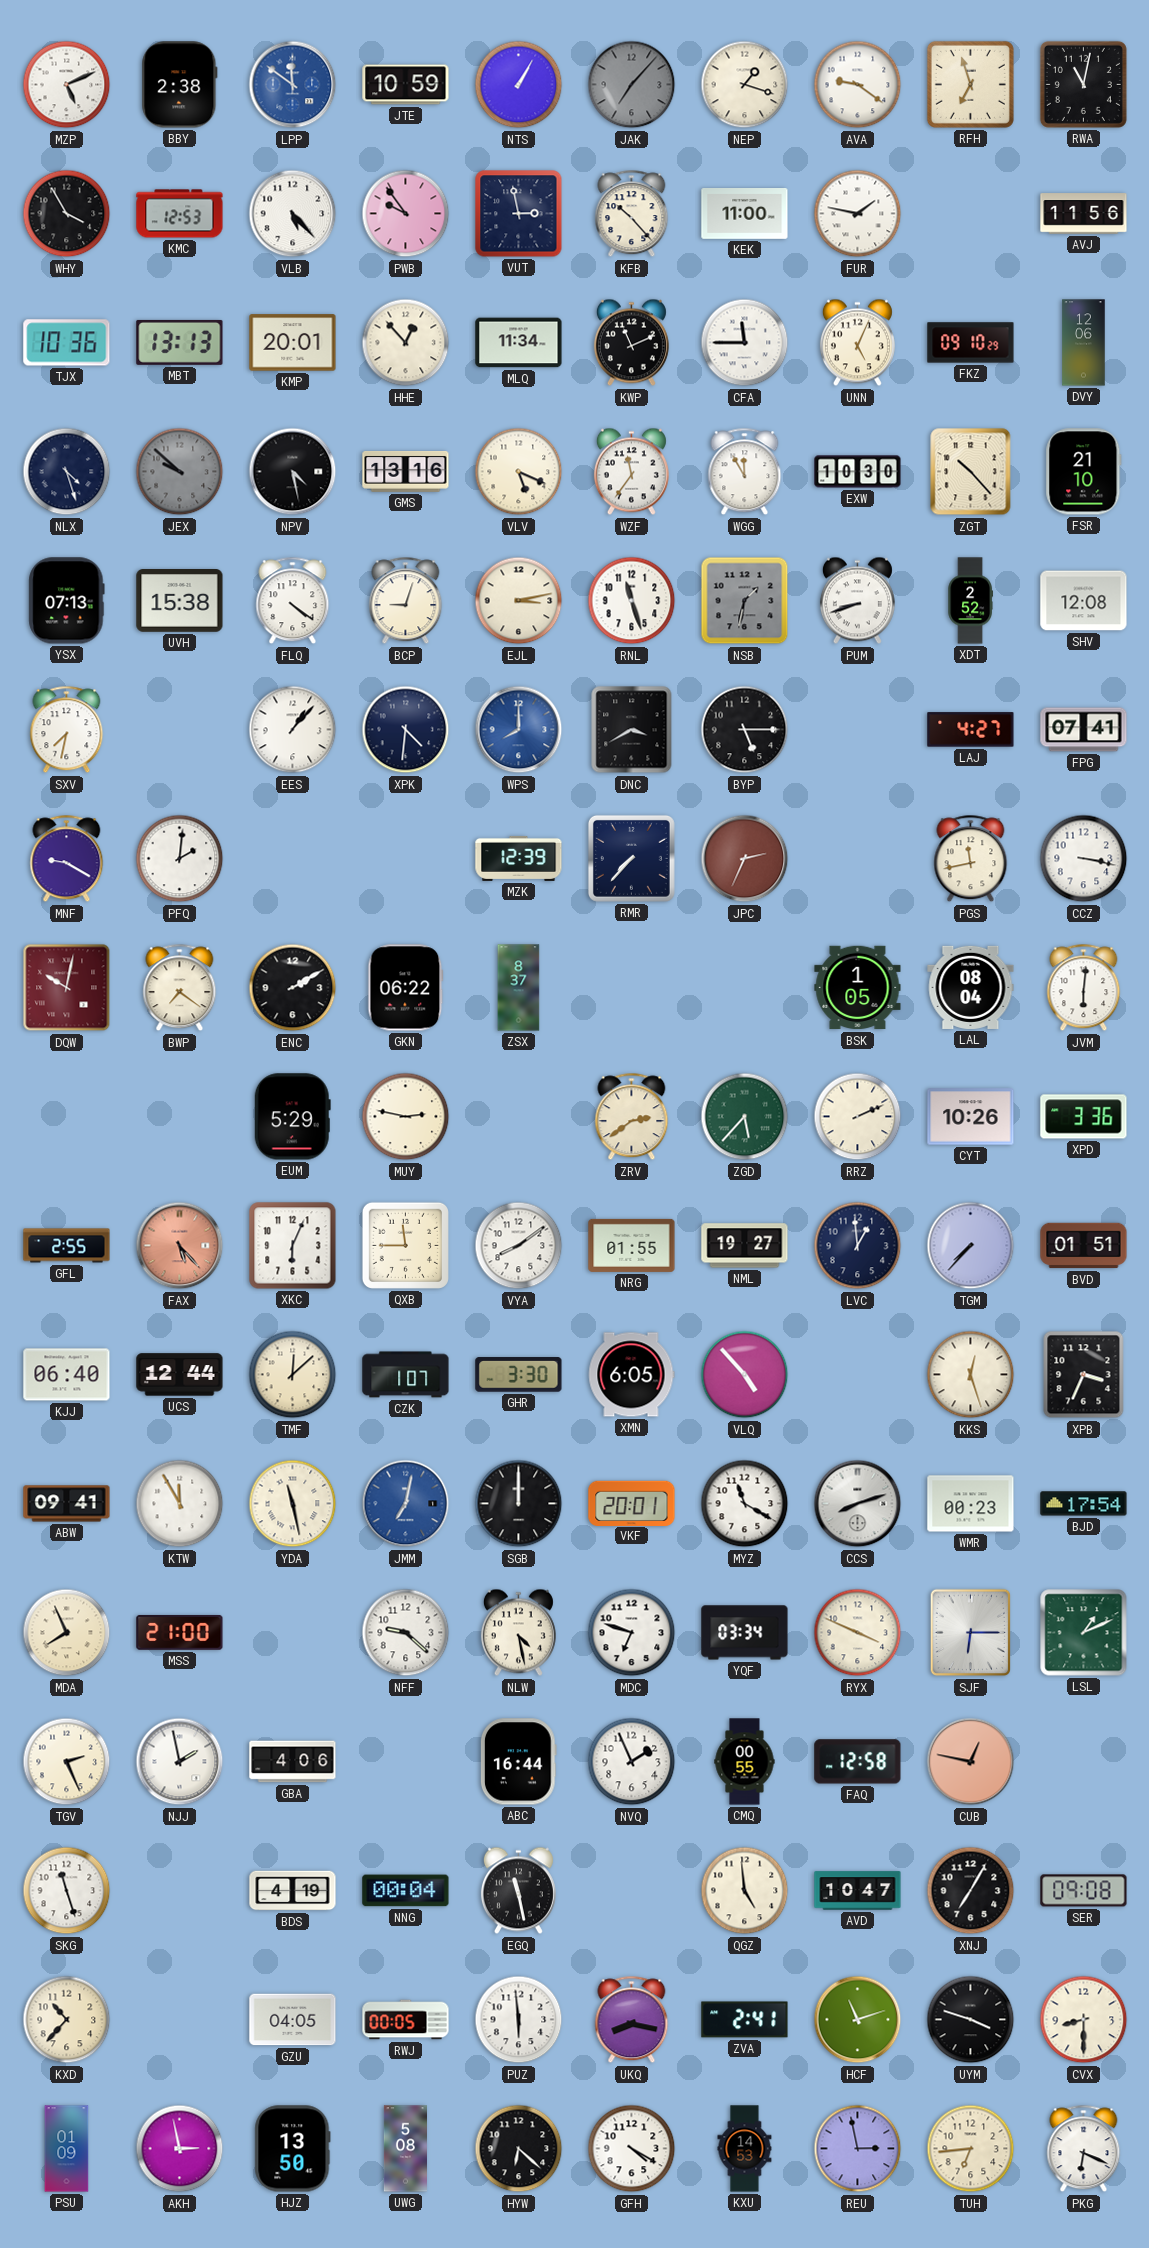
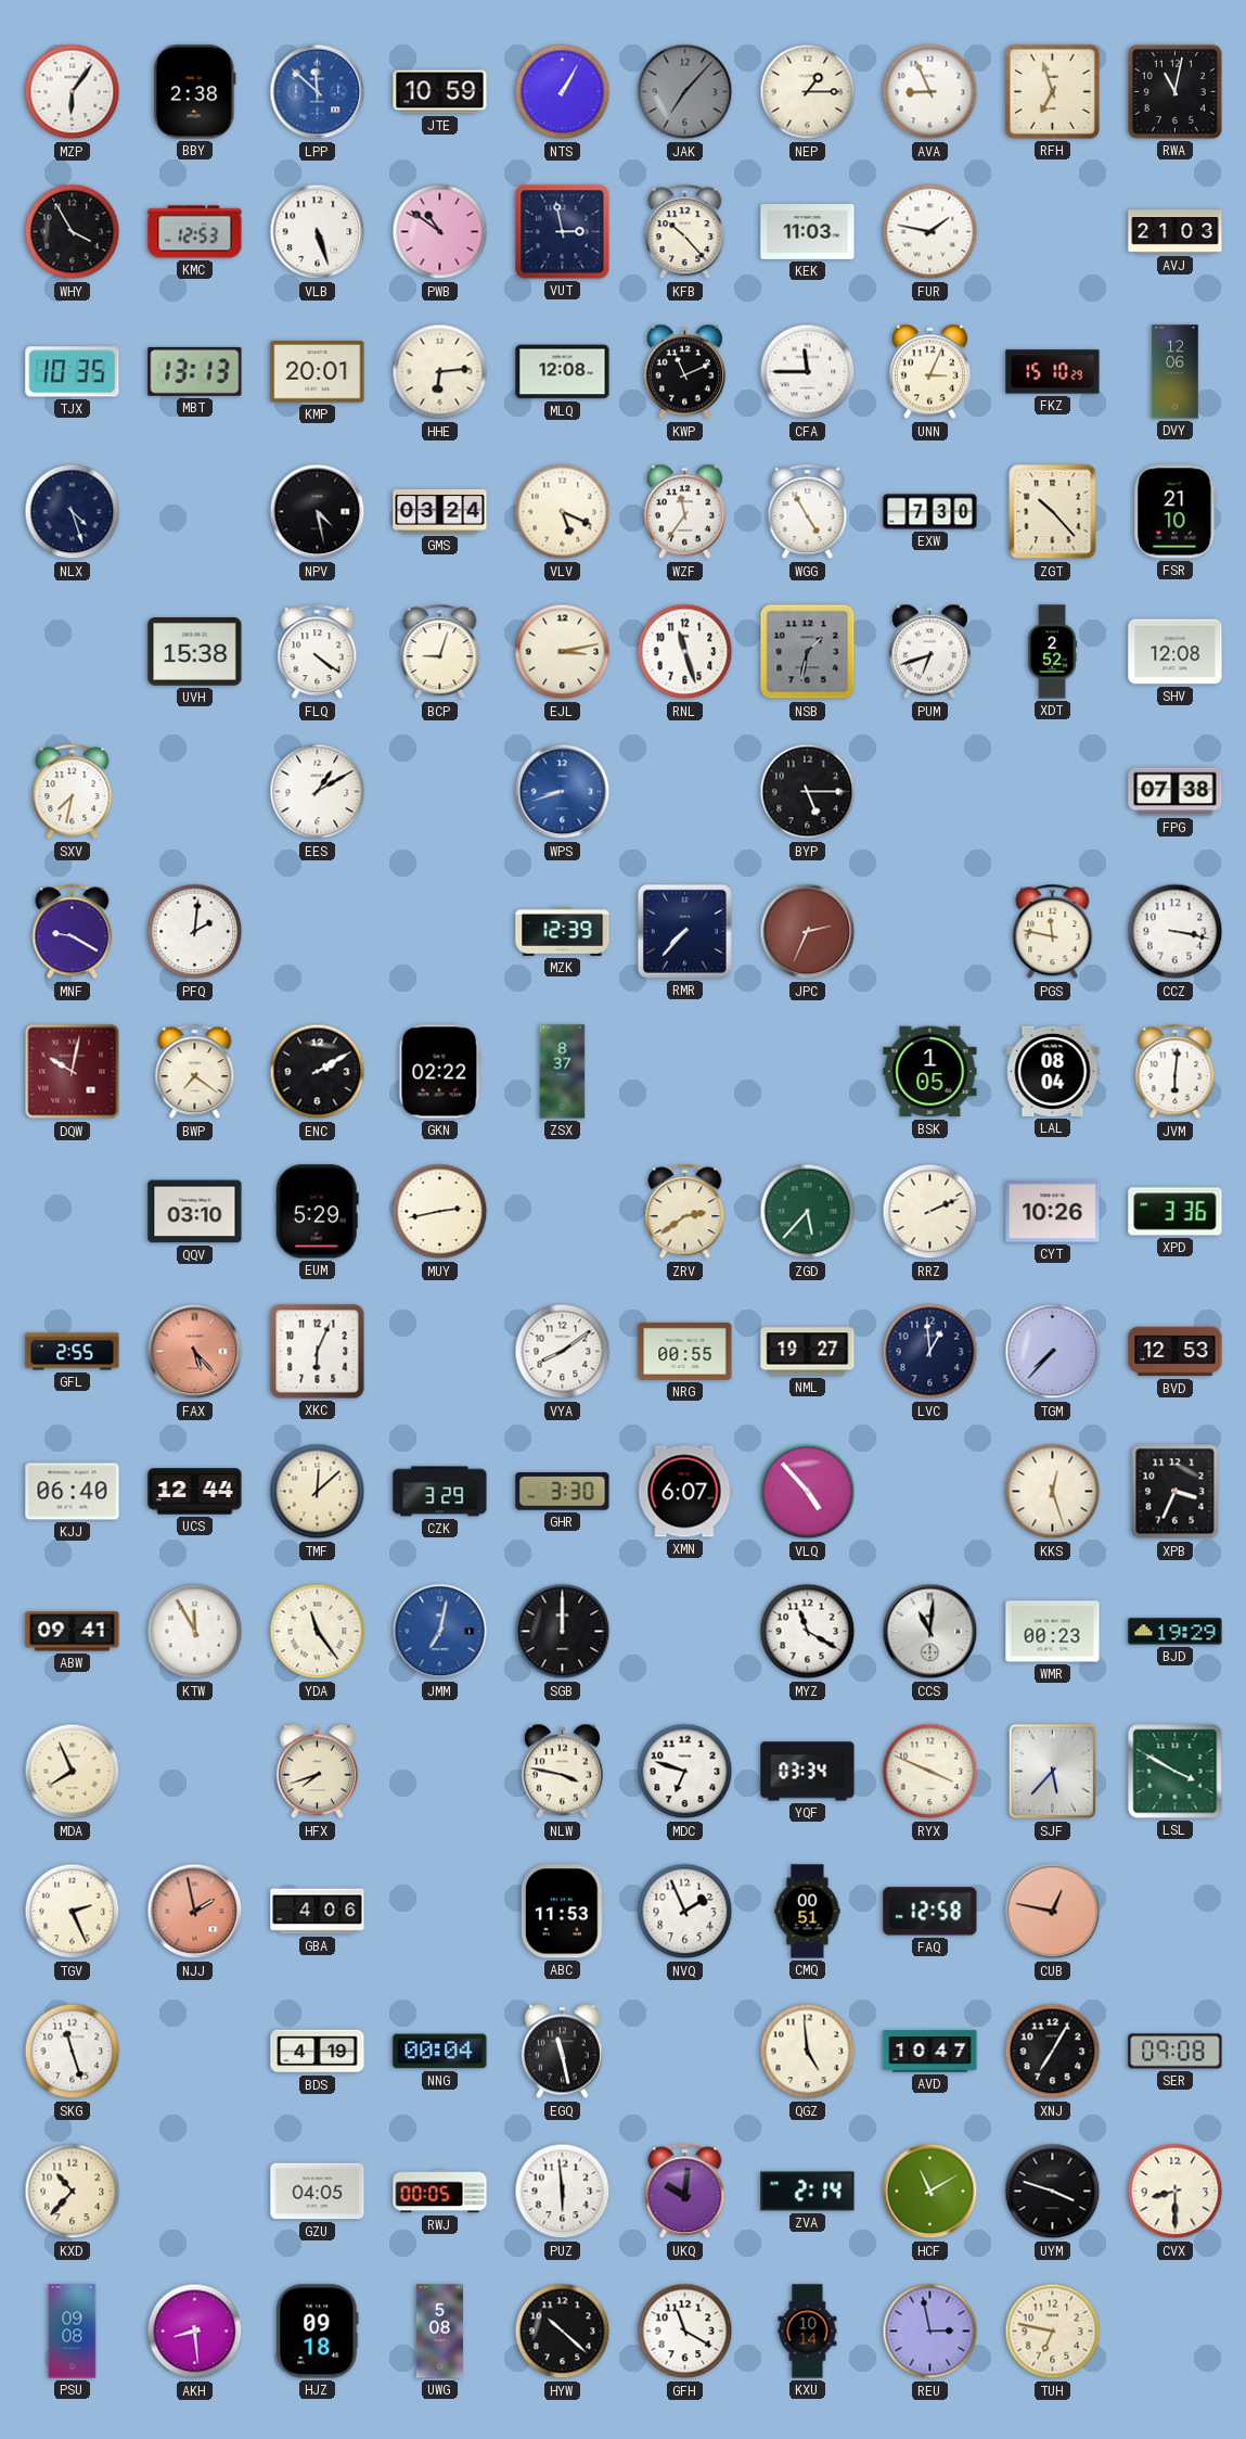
MZP: 5:11 -> 6:06
LPP: 11:51 -> 11:52
NEP: 1:18 -> 1:15
AVA: 9:21 -> 8:56
VLB: 5:23 -> 5:27
PWB: 9:54 -> 10:51
KEK: 11:00 -> 11:03
AVJ: 11:56 -> 21:03
TJX: 10:36 -> 10:35
HHE: 12:53 -> 6:14
MLQ: 11:34 -> 12:08
UNN: 5:04 -> 3:04
FKZ: 09:10 -> 15:10
JEX: 9:52 -> none
GMS: 13:16 -> 03:24
WGG: 11:55 -> 4:55
EXW: 10:30 -> 7:30
YSX: 07:13 -> none
PUM: 8:42 -> 6:42
EES: 1:07 -> 1:10
XPK: 4:31 -> none
WPS: 8:00 -> 8:42
DNC: 3:40 -> none
LAJ: 4:27 -> none
FPG: 07:41 -> 07:38
PGS: 11:43 -> 11:47
GKN: 06:22 -> 02:22
QQV: none -> 03:10
MUY: 2:47 -> 2:43
QXB: 11:45 -> none
NRG: 01:55 -> 00:55
BVD: 01:51 -> 12:53
CZK: 1:07 -> 3:29
XMN: 6:05 -> 6:07
YDA: 11:28 -> 11:24
VKF: 20:01 -> none
CCS: 8:12 -> 11:01
BJD: 17:54 -> 19:29
MSS: 21:00 -> none
HFX: none -> 7:42
NFF: 9:22 -> none
NLW: 4:28 -> 3:47
SJF: 6:15 -> 5:37
LSL: 1:11 -> 3:50
NJJ dial: white -> salmon
ABC: 16:44 -> 11:53
CMQ: 00:55 -> 00:51
UKQ: 8:17 -> 10:01
ZVA: 2:41 -> 2:14
HCF: 11:12 -> 11:10
PSU: 01:09 -> 09:08
AKH: 2:58 -> 8:29
HJZ: 13:50 -> 09:18
HYW: 6:22 -> 10:22
GFH: 4:20 -> 11:20
KXU: 14:53 -> 10:14
TUH: 6:44 -> 6:47
PKG: 6:19 -> none
